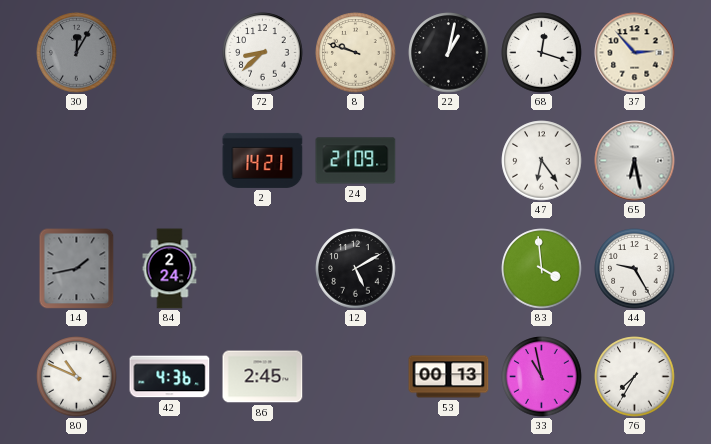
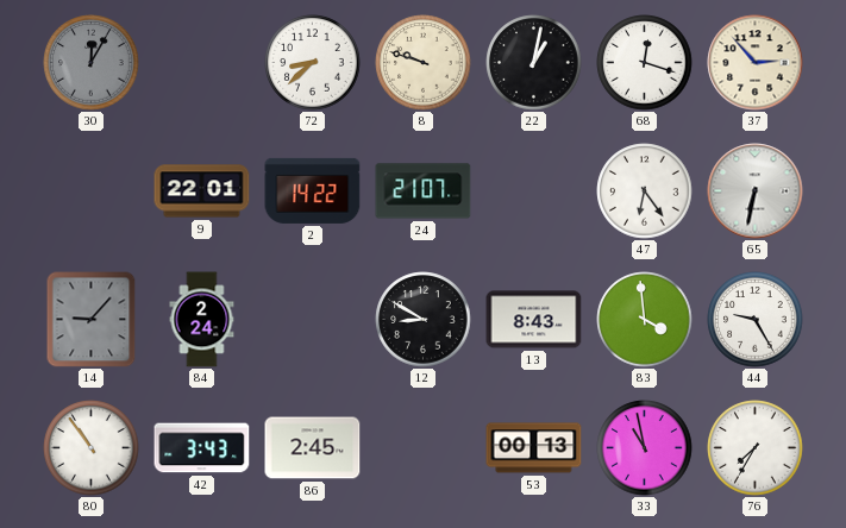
9: none -> 22:01
2: 14:21 -> 14:22
24: 21:09 -> 21:07
65: 6:28 -> 6:32
14: 1:43 -> 9:07
12: 5:10 -> 8:50
13: none -> 8:43
80: 10:49 -> 10:54
42: 4:36 -> 3:43
